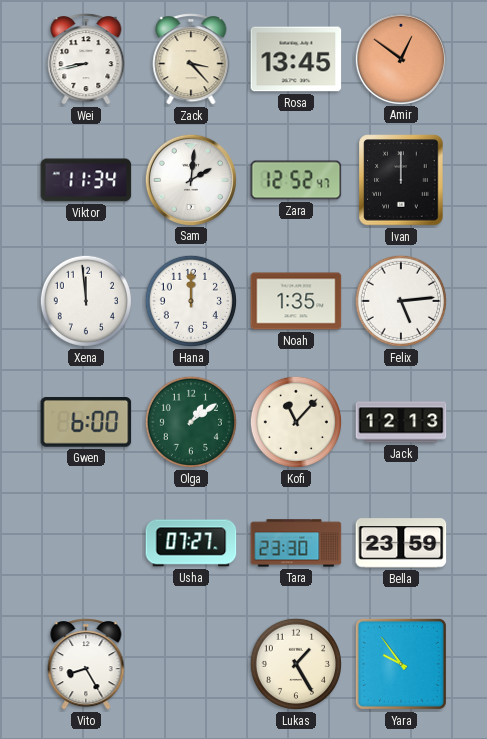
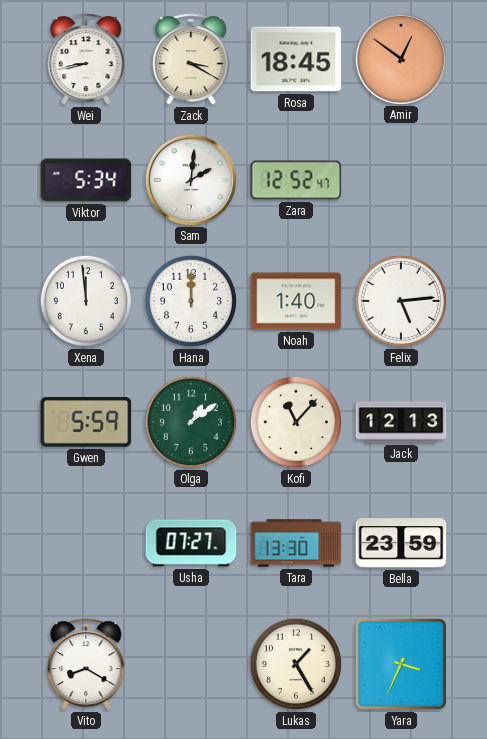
Zack: 3:23 -> 3:20
Rosa: 13:45 -> 18:45
Viktor: 11:34 -> 5:34
Ivan: 12:00 -> none
Noah: 1:35 -> 1:40
Gwen: 6:00 -> 5:59
Tara: 23:30 -> 13:30
Vito: 8:25 -> 8:20
Yara: 9:54 -> 3:34
